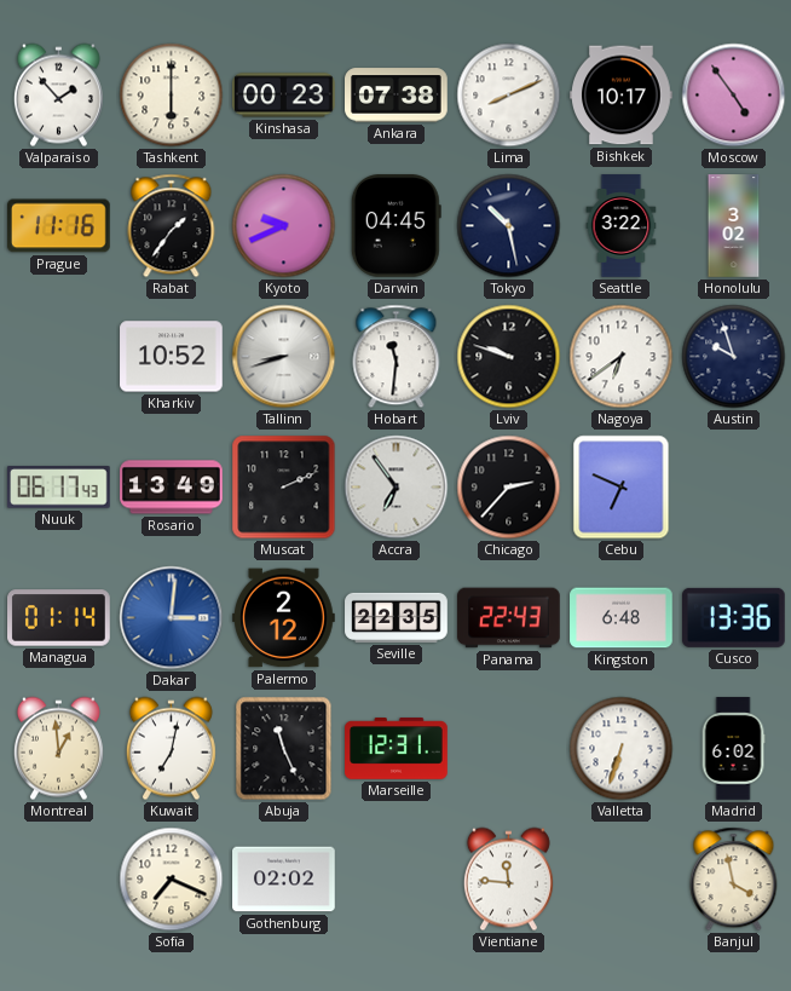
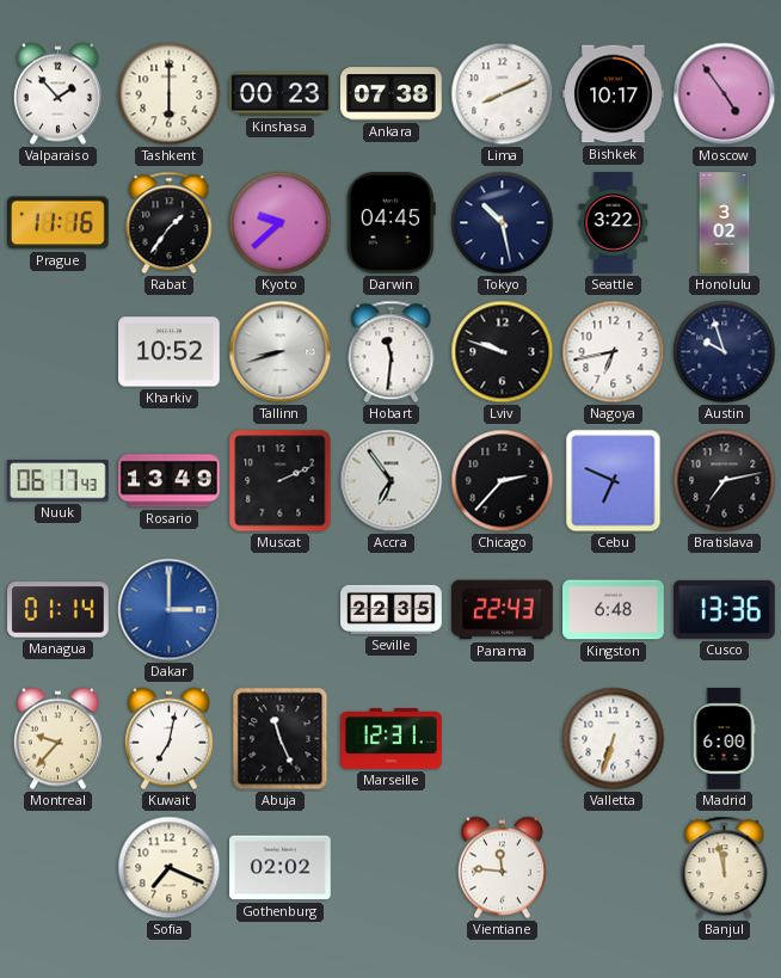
Kyoto: 9:41 -> 9:38
Nagoya: 6:39 -> 6:43
Bratislava: none -> 7:13
Dakar: 3:01 -> 3:00
Palermo: 2:12 -> none
Montreal: 12:59 -> 9:37
Madrid: 6:02 -> 6:00
Banjul: 3:58 -> 11:58
